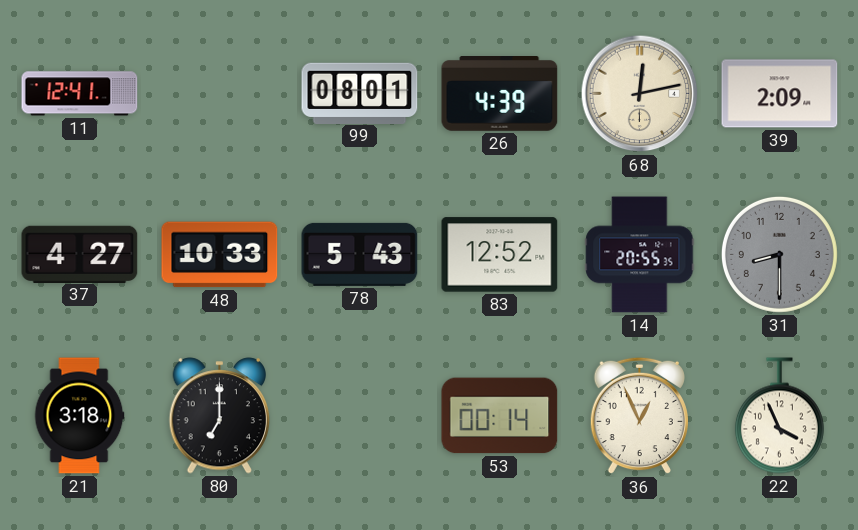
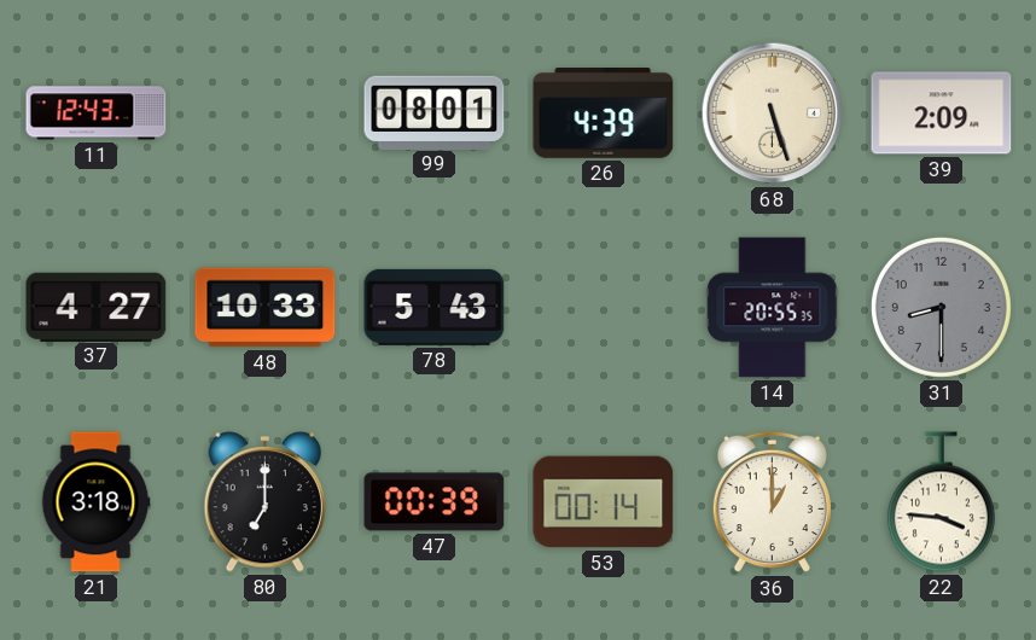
11: 12:41 -> 12:43
68: 12:13 -> 5:27
83: 12:52 -> none
47: none -> 00:39
36: 12:56 -> 1:00
22: 3:56 -> 3:46
